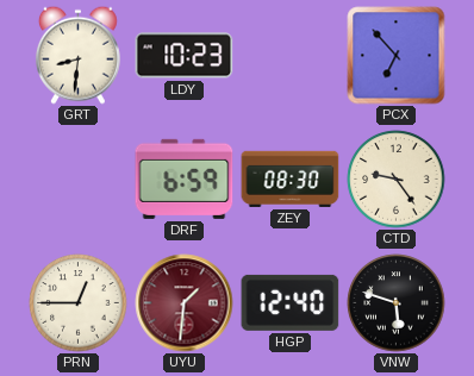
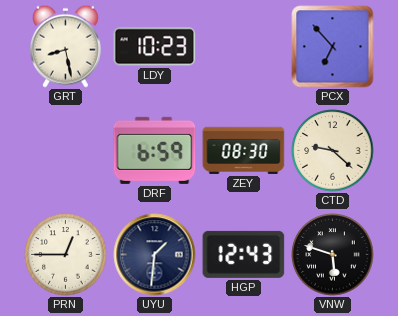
GRT: 8:31 -> 8:28
CTD: 9:24 -> 9:22
UYU dial: burgundy -> navy
HGP: 12:40 -> 12:43
